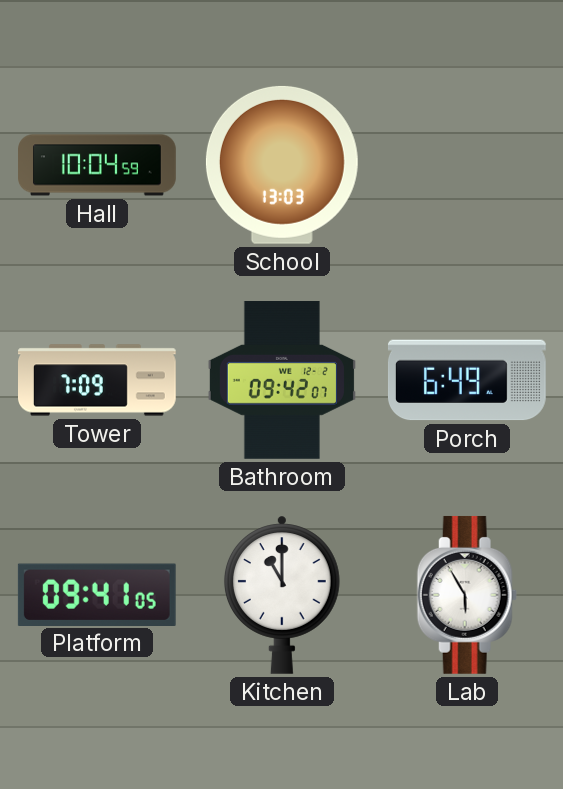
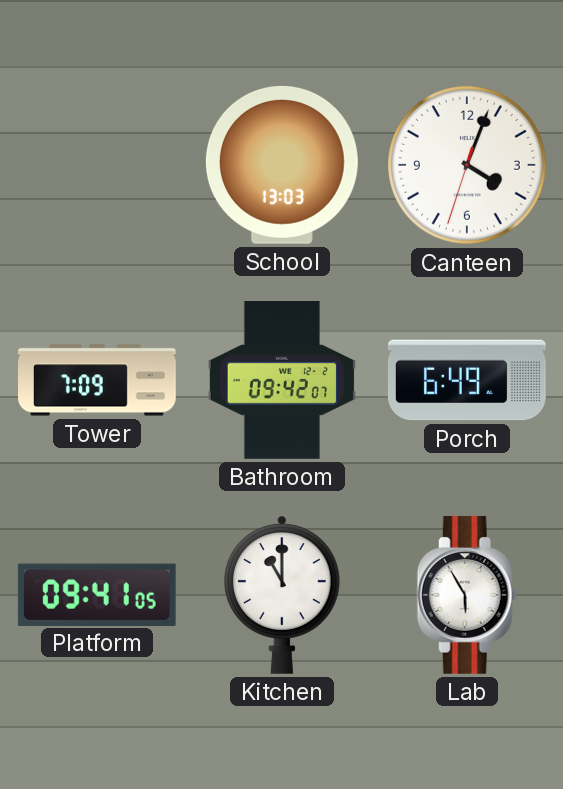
Hall: 10:04 -> none
Canteen: none -> 4:03
